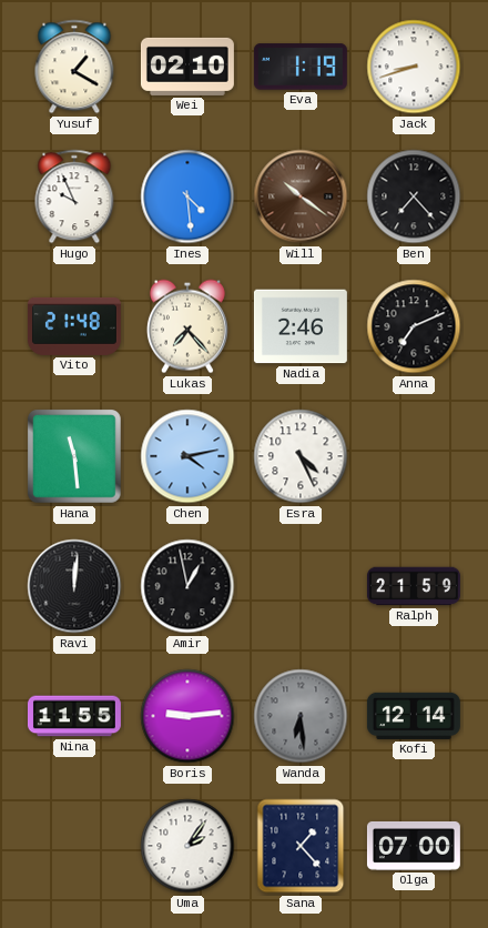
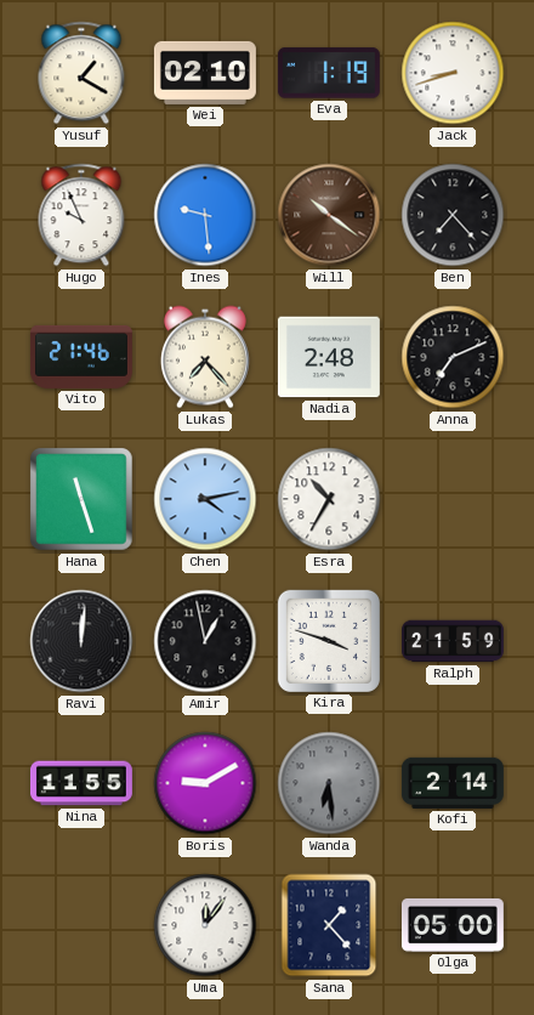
Ines: 4:29 -> 9:29
Vito: 21:48 -> 21:46
Nadia: 2:46 -> 2:48
Hana: 11:29 -> 11:27
Esra: 4:26 -> 10:35
Kira: none -> 3:48
Boris: 9:14 -> 9:10
Kofi: 12:14 -> 2:14
Uma: 2:06 -> 12:06
Olga: 07:00 -> 05:00
